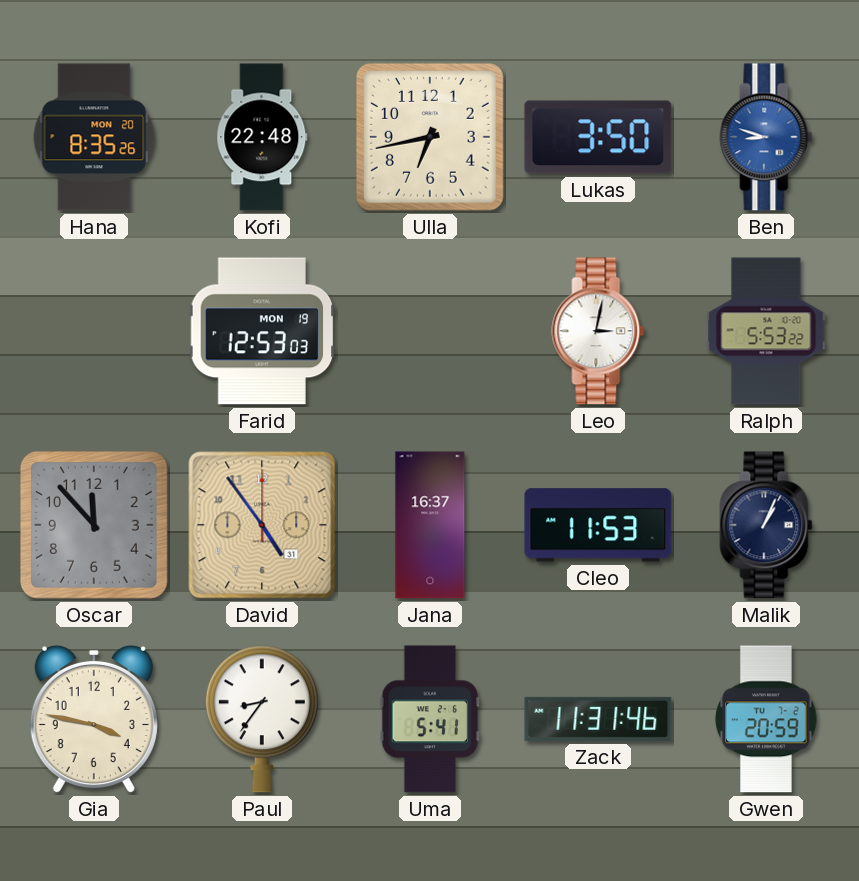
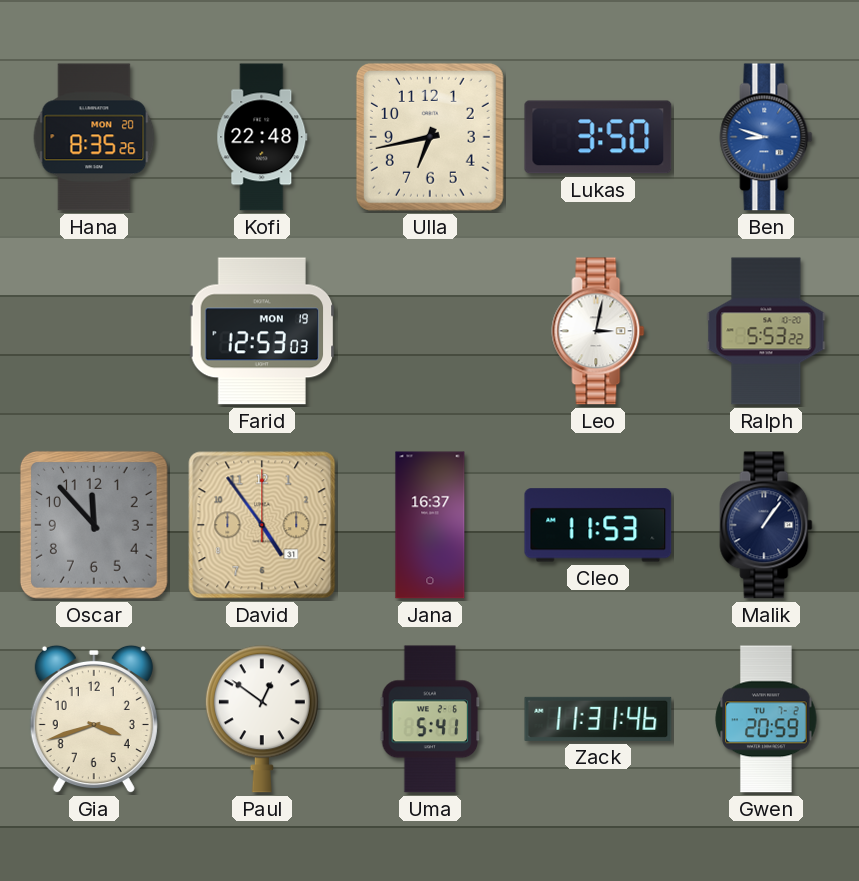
Malik: 1:04 -> 1:06
Gia: 3:47 -> 3:42
Paul: 8:36 -> 12:51
